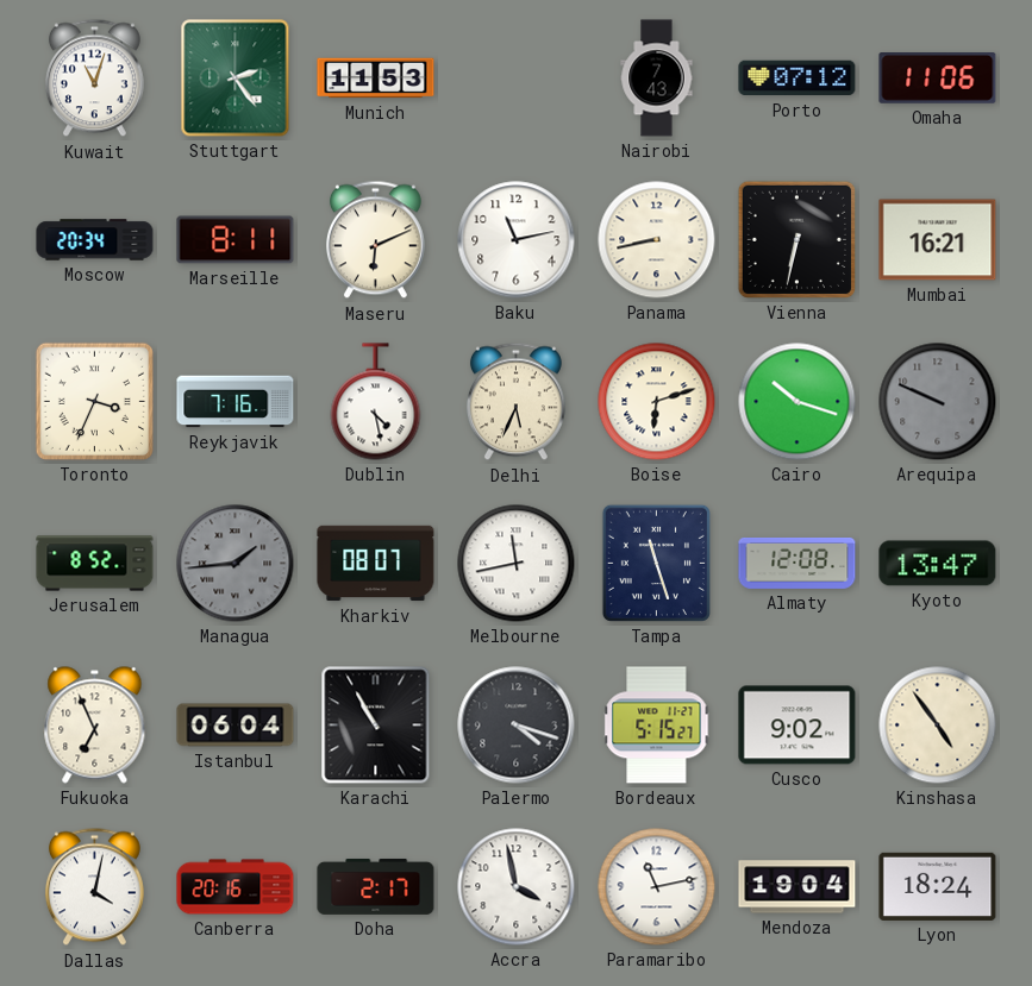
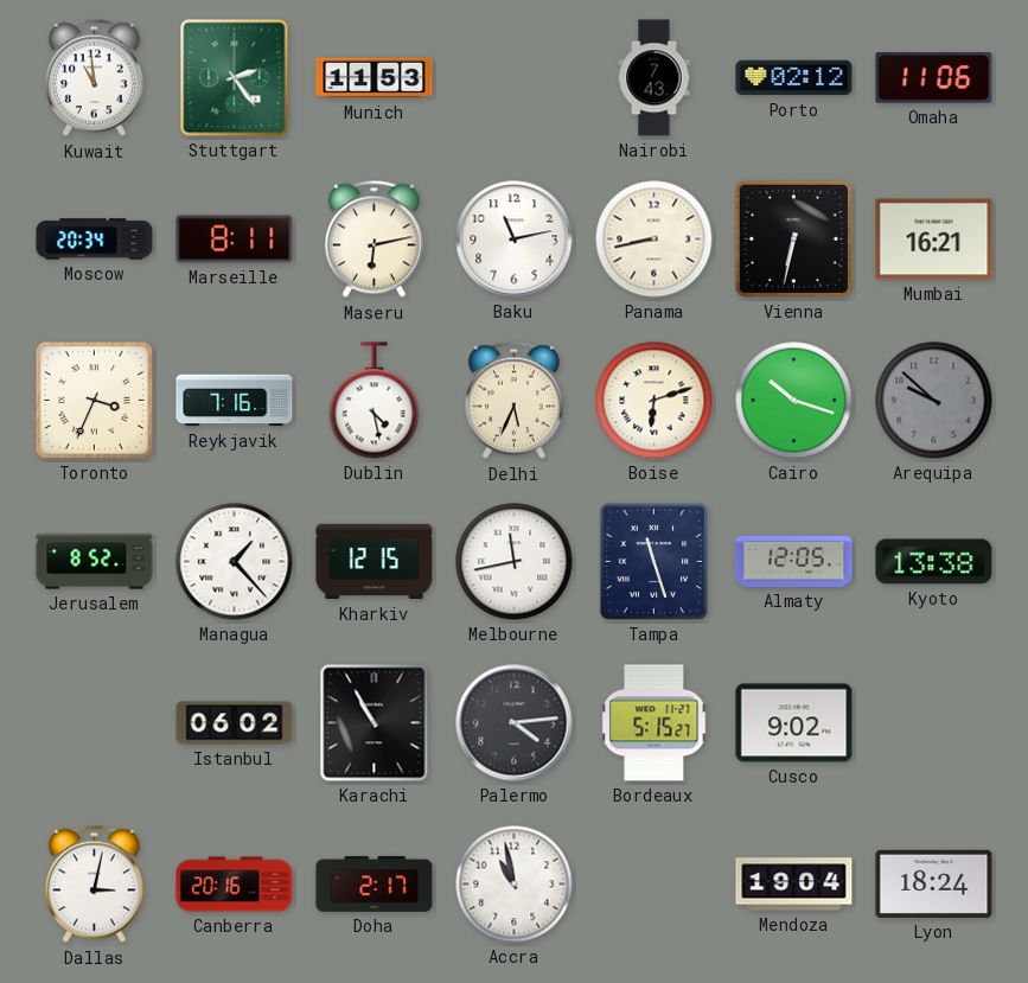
Kuwait: 11:03 -> 10:59
Porto: 07:12 -> 02:12
Maseru: 6:11 -> 6:13
Arequipa: 9:49 -> 9:52
Managua: 1:44 -> 1:23
Managua dial: grey -> white
Kharkiv: 08:07 -> 12:15
Almaty: 12:08 -> 12:05
Kyoto: 13:47 -> 13:38
Fukuoka: 6:56 -> none
Istanbul: 06:04 -> 06:02
Palermo: 4:18 -> 4:14
Kinshasa: 4:54 -> none
Dallas: 4:02 -> 3:02
Accra: 3:58 -> 10:58
Paramaribo: 11:13 -> none
